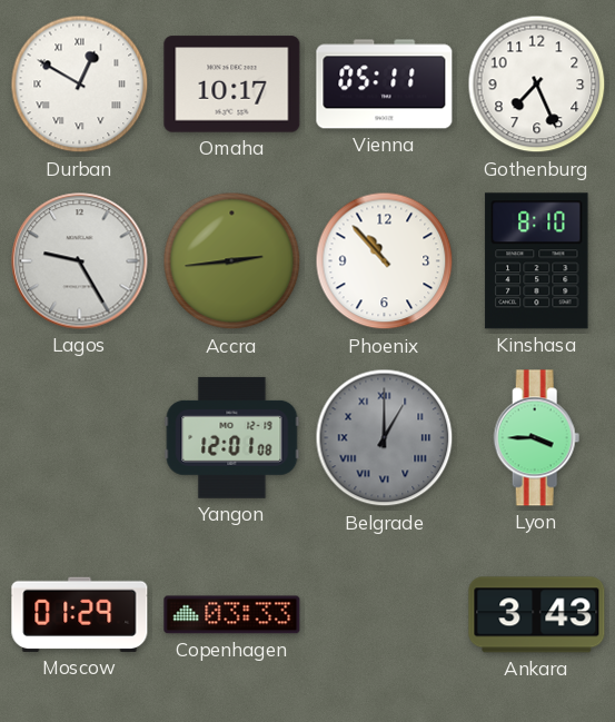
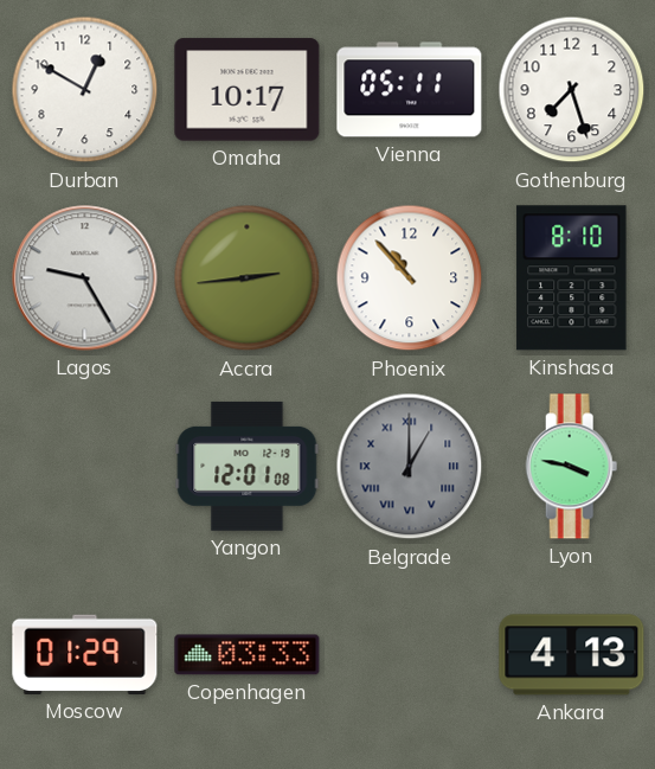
Durban numerals: Roman -> Arabic
Gothenburg: 7:26 -> 7:27
Lyon: 3:45 -> 3:47
Ankara: 3:43 -> 4:13
